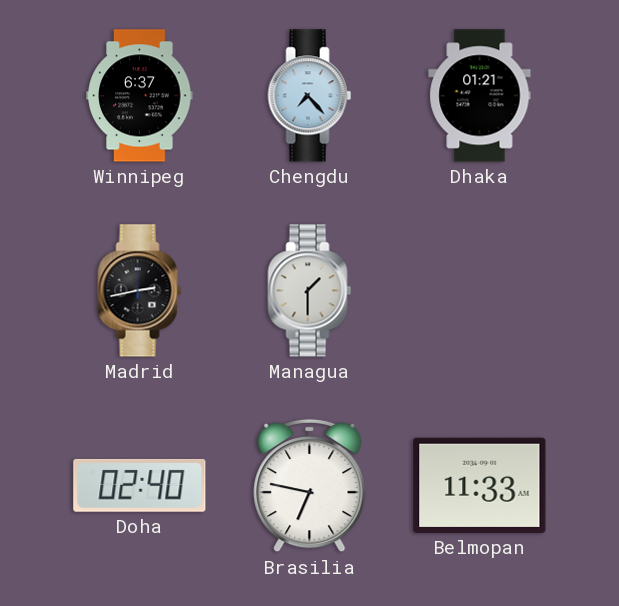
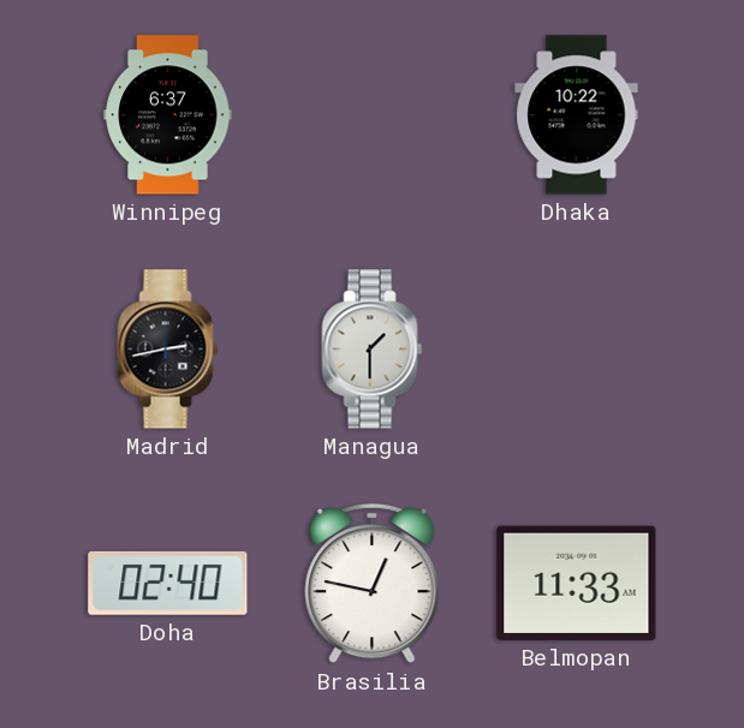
Chengdu: 7:23 -> none
Dhaka: 01:21 -> 10:22
Brasilia: 6:47 -> 12:47
